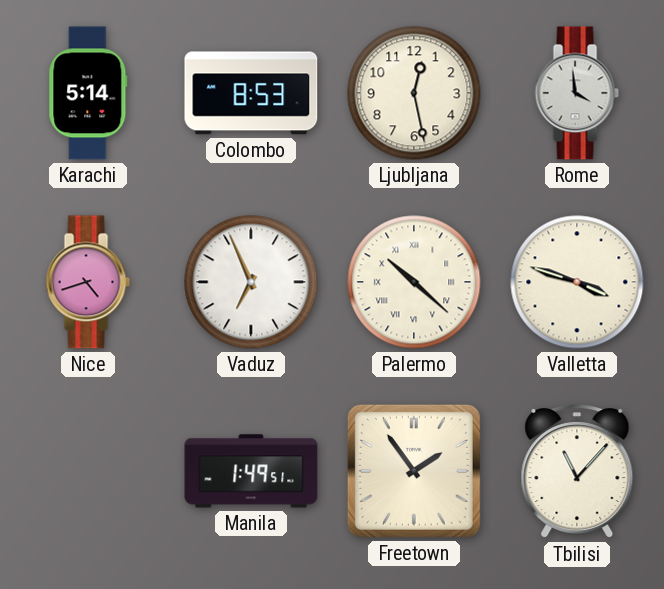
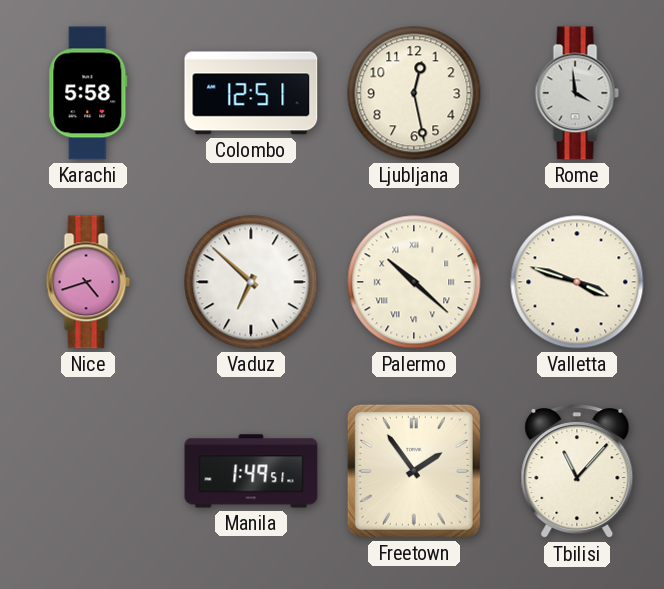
Karachi: 5:14 -> 5:58
Colombo: 8:53 -> 12:51
Vaduz: 6:56 -> 6:52
